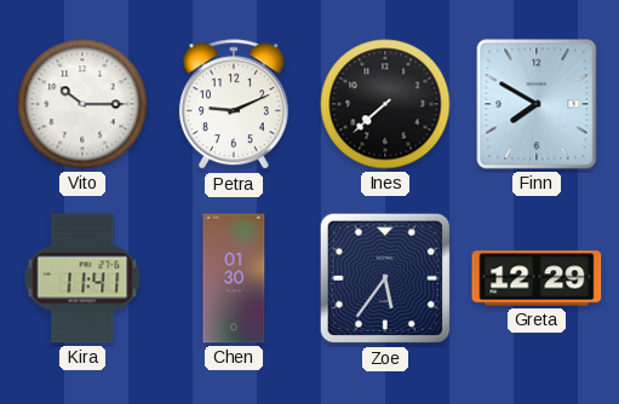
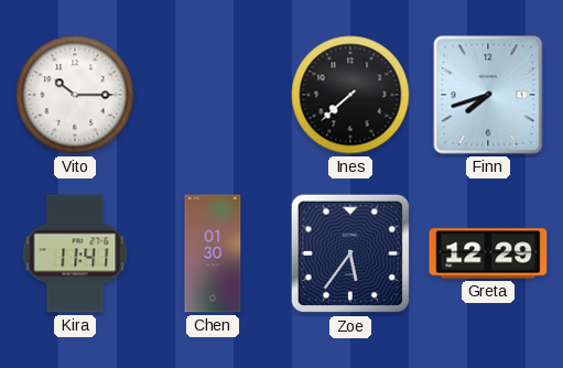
Petra: 9:11 -> none
Finn: 7:50 -> 7:42
